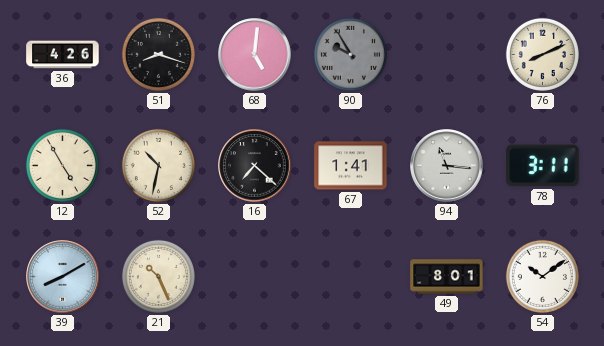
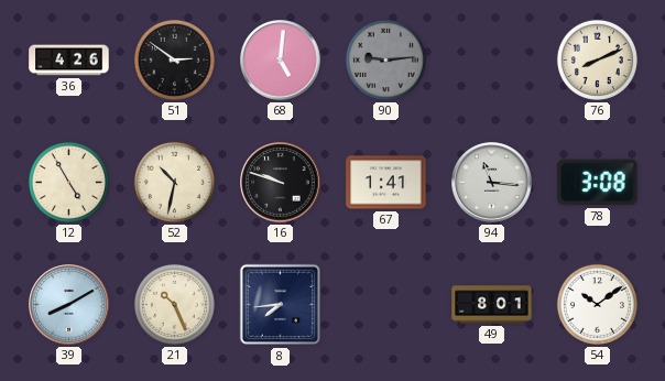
51: 8:18 -> 2:51
90: 9:55 -> 9:14
16: 7:22 -> 9:48
78: 3:11 -> 3:08
8: none -> 7:44
